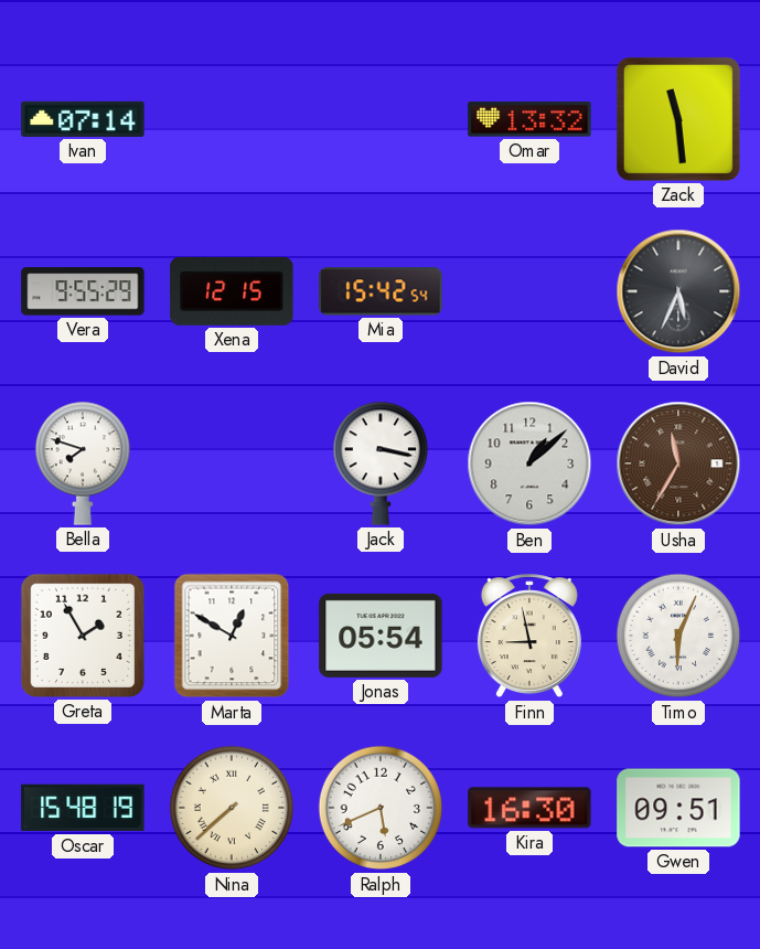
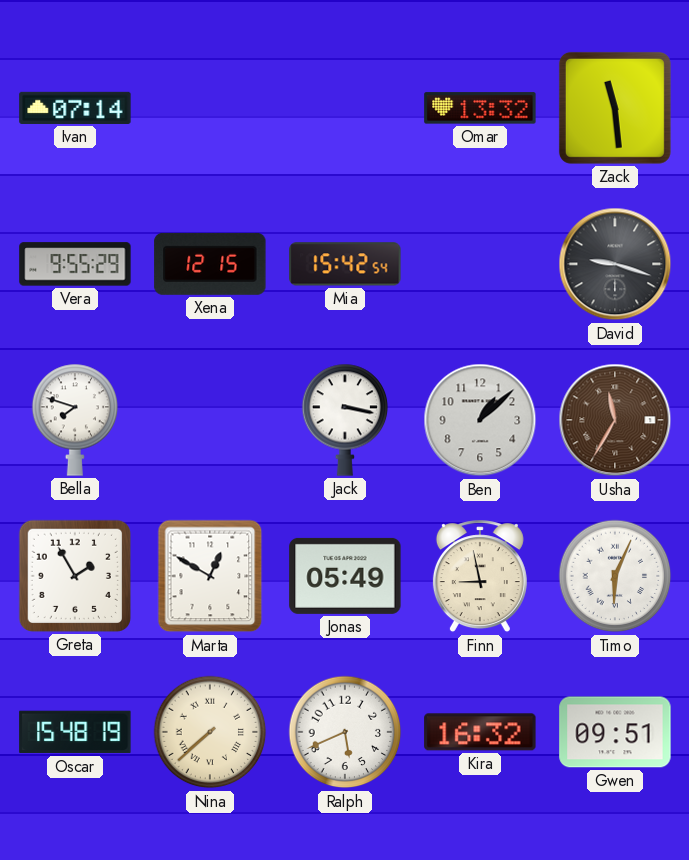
David: 5:34 -> 9:18
Jonas: 05:54 -> 05:49
Kira: 16:30 -> 16:32
